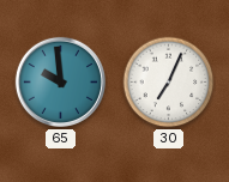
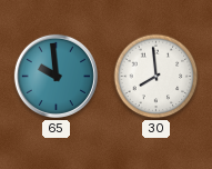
30: 7:04 -> 7:59
